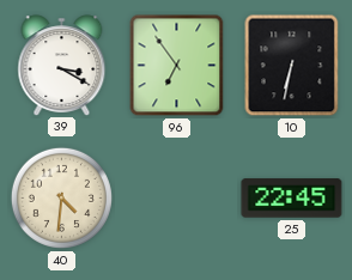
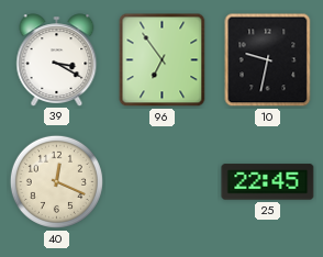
10: 6:32 -> 9:32
40: 4:31 -> 12:19
